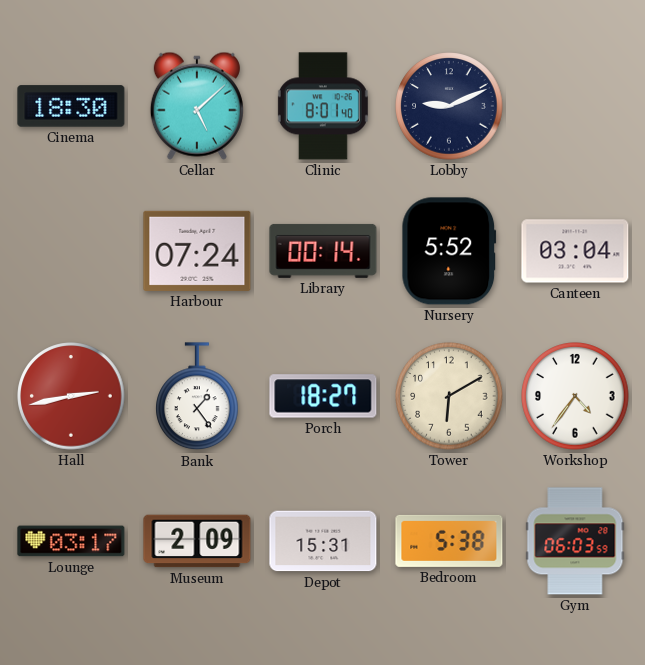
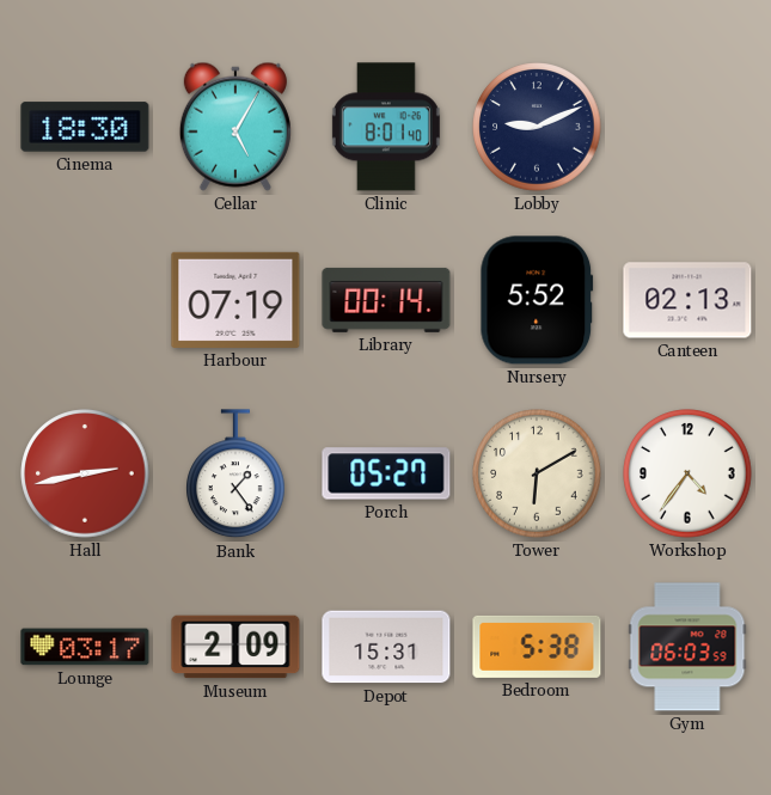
Cellar: 5:08 -> 5:05
Harbour: 07:24 -> 07:19
Canteen: 03:04 -> 02:13
Porch: 18:27 -> 05:27
